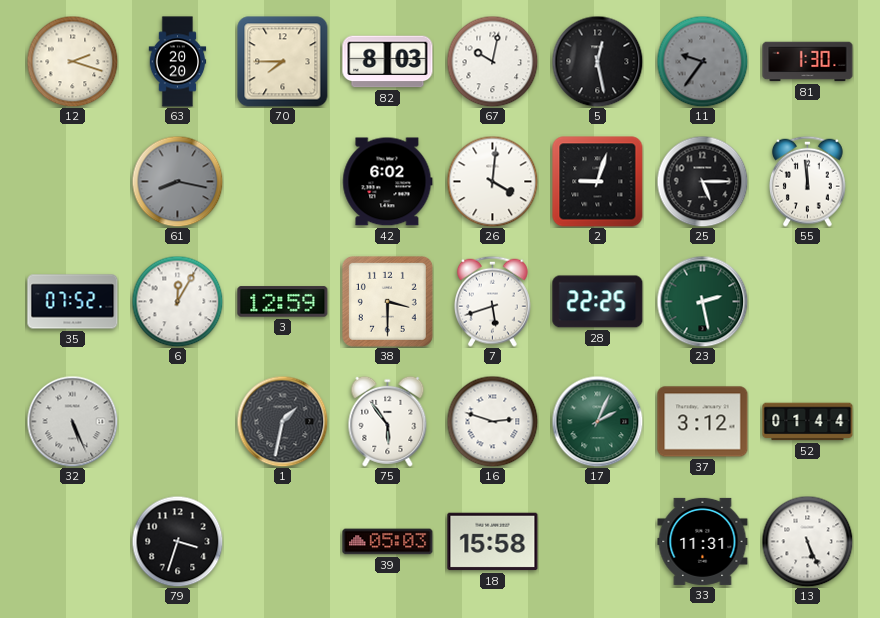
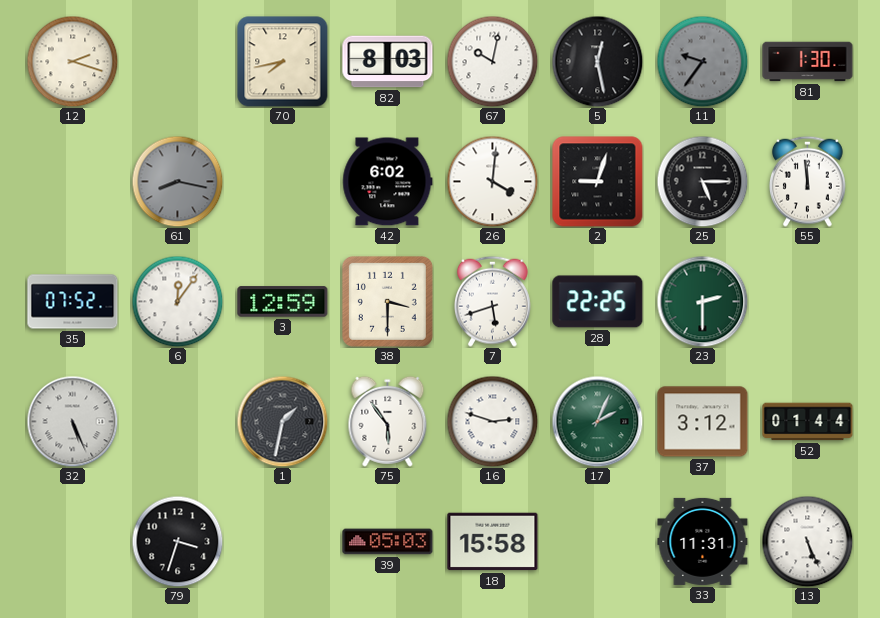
63: 20:20 -> none
70: 7:45 -> 7:43
6: 12:05 -> 12:06
23: 2:28 -> 2:30
